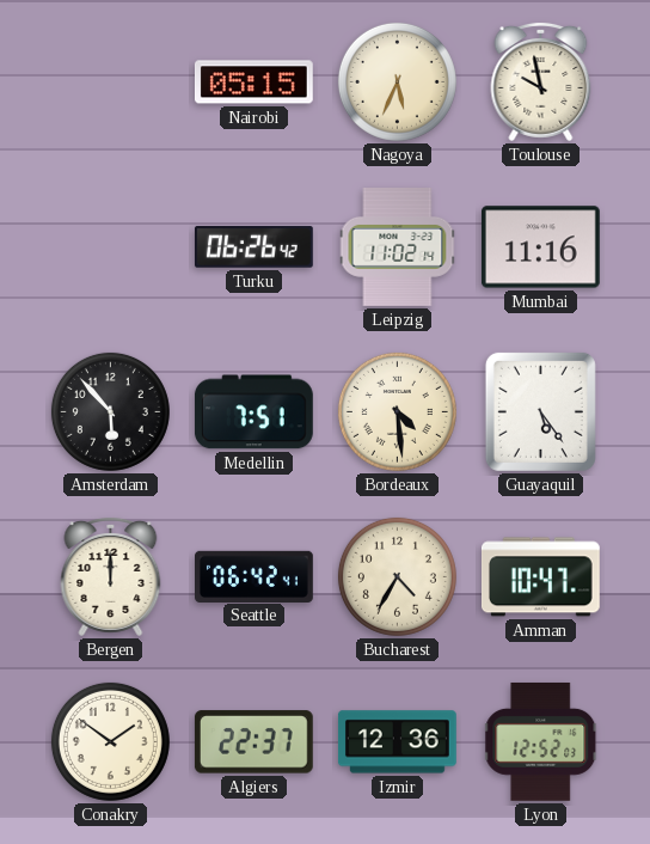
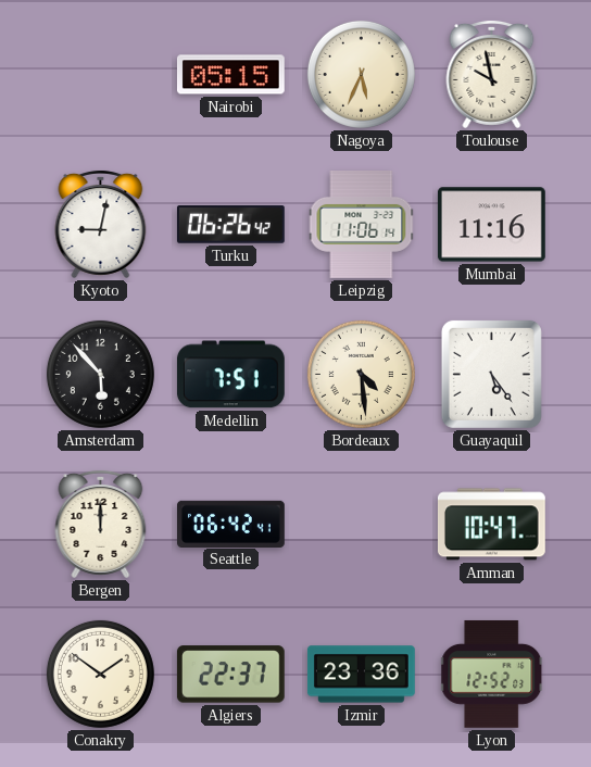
Kyoto: none -> 9:02
Leipzig: 11:02 -> 11:06
Bucharest: 4:35 -> none
Izmir: 12:36 -> 23:36
